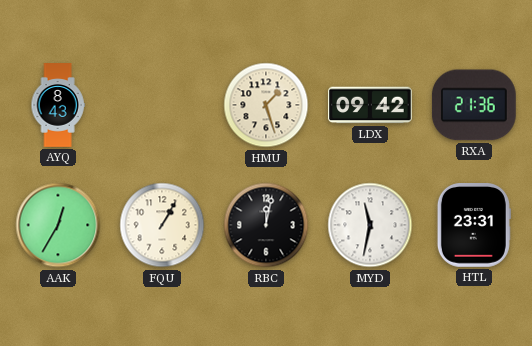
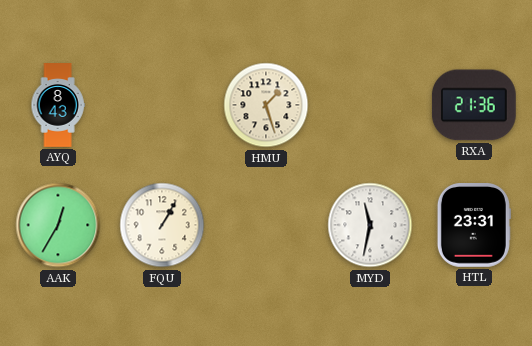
LDX: 09:42 -> none
RBC: 12:02 -> none
